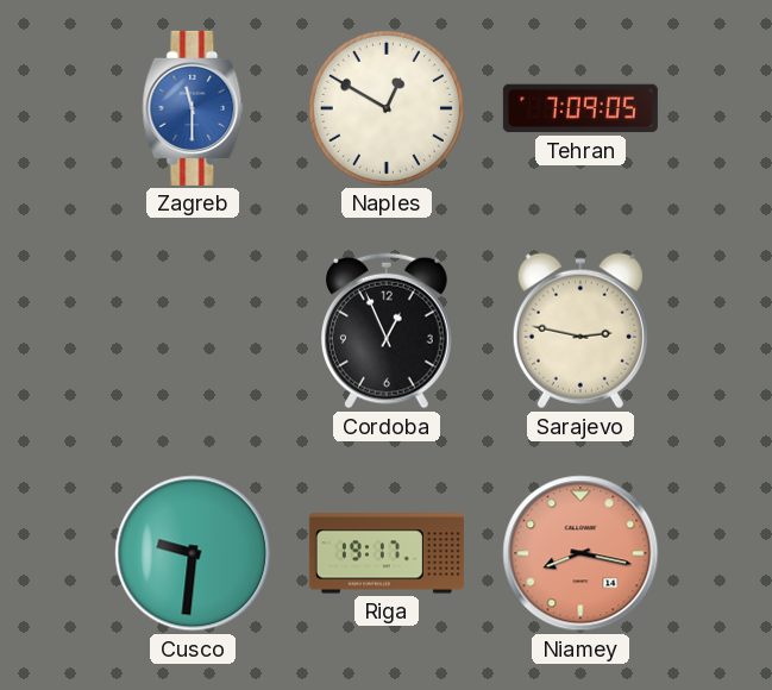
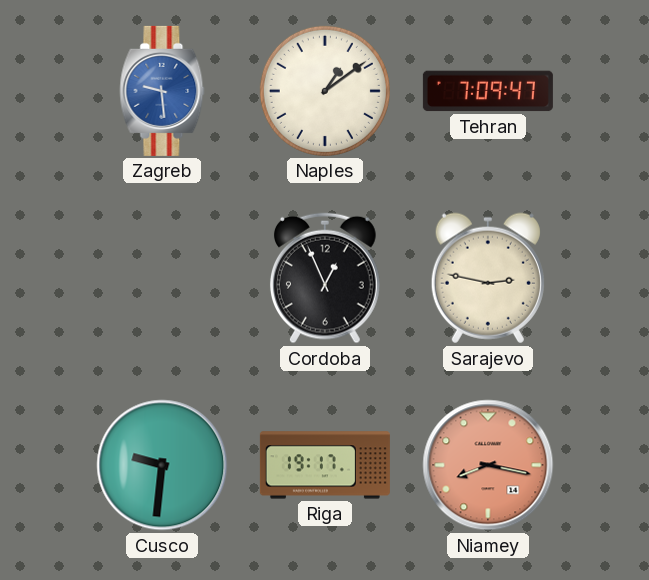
Zagreb: 11:30 -> 9:29
Naples: 12:50 -> 1:09
Tehran: 7:09:05 -> 7:09:47
